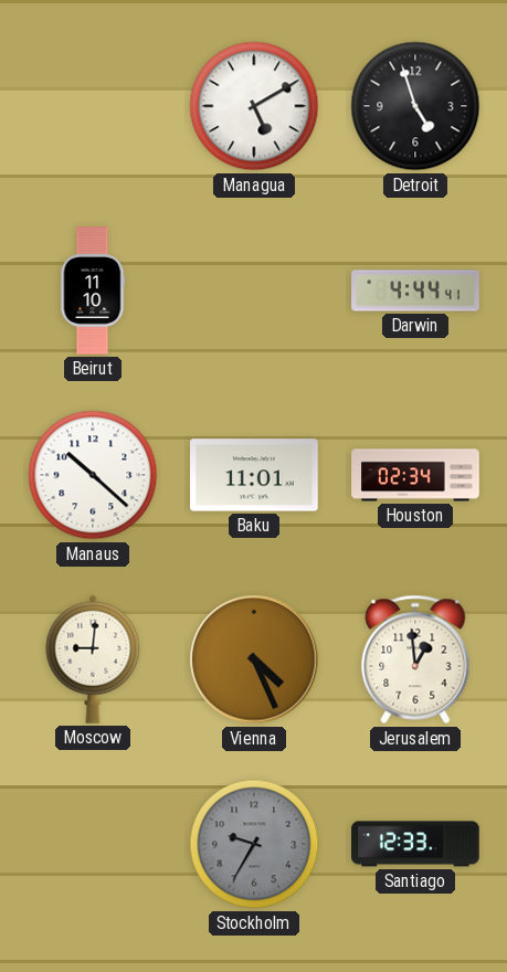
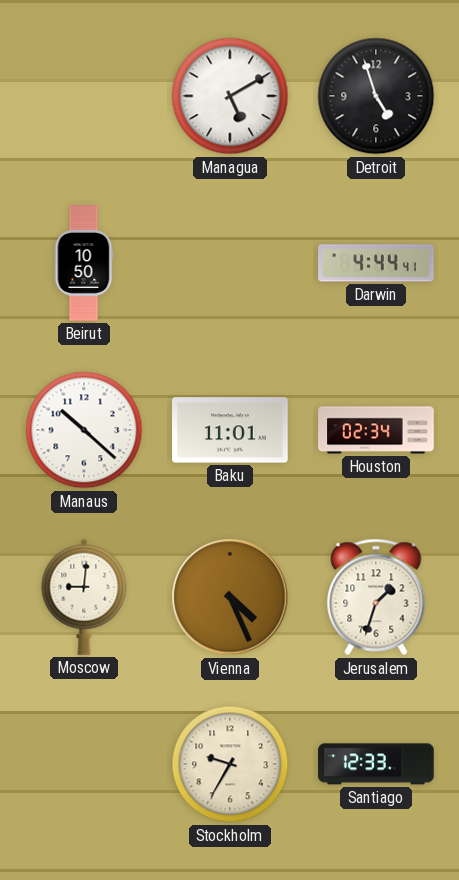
Beirut: 11:10 -> 10:50
Jerusalem: 12:59 -> 1:33
Stockholm dial: grey -> cream
